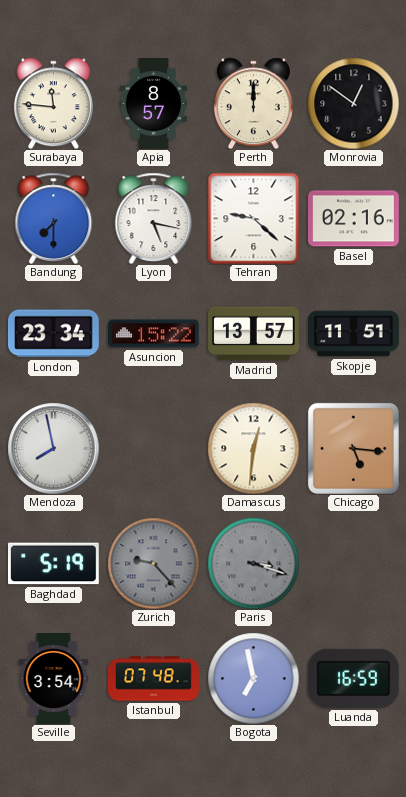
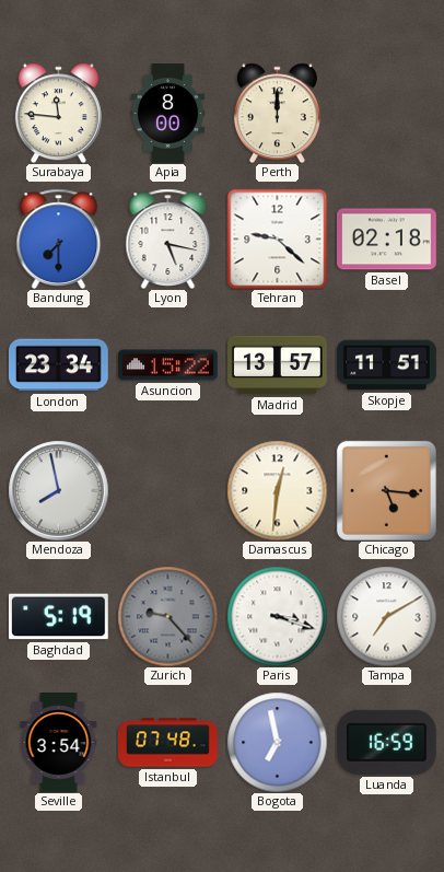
Apia: 8:57 -> 8:00
Monrovia: 12:51 -> none
Basel: 02:16 -> 02:18
Paris dial: grey -> white
Tampa: none -> 7:10
